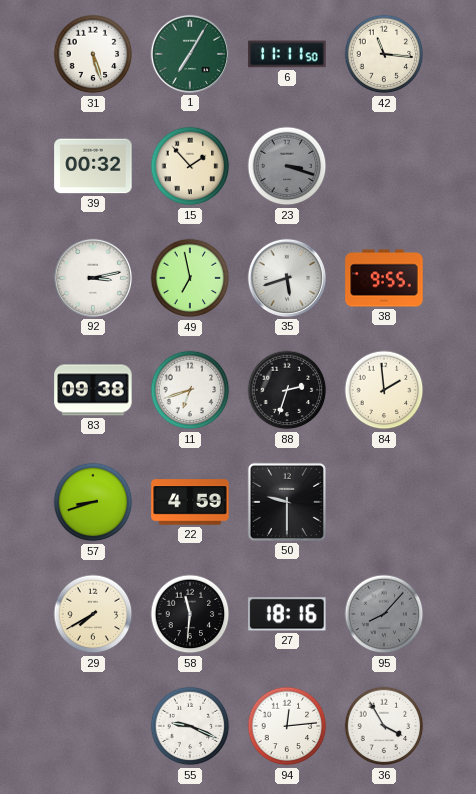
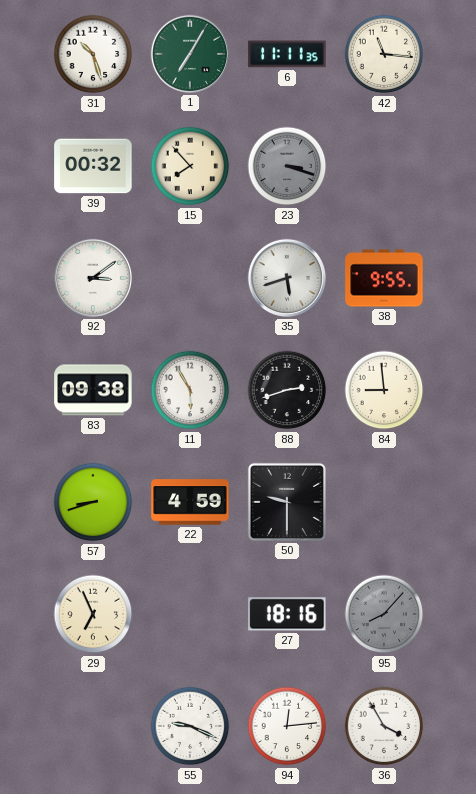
31: 5:27 -> 10:27
6: 11:11:50 -> 11:11:35
15: 1:53 -> 7:53
92: 3:13 -> 3:09
49: 6:58 -> none
11: 6:42 -> 5:55
88: 2:33 -> 2:42
84: 1:59 -> 8:59
29: 7:40 -> 6:56
58: 11:31 -> none
